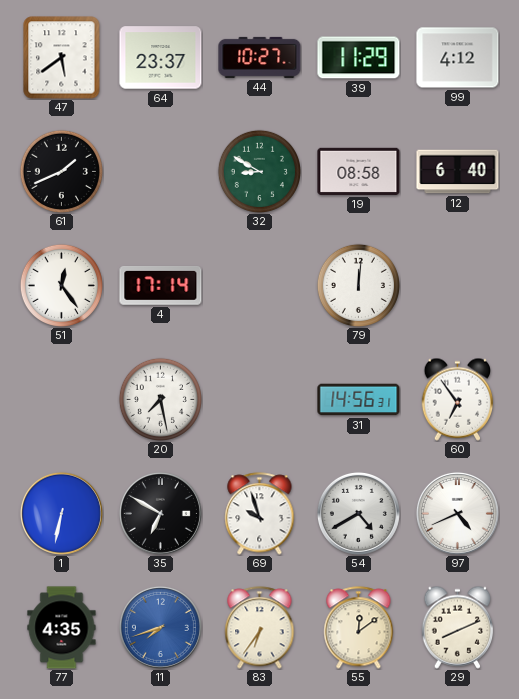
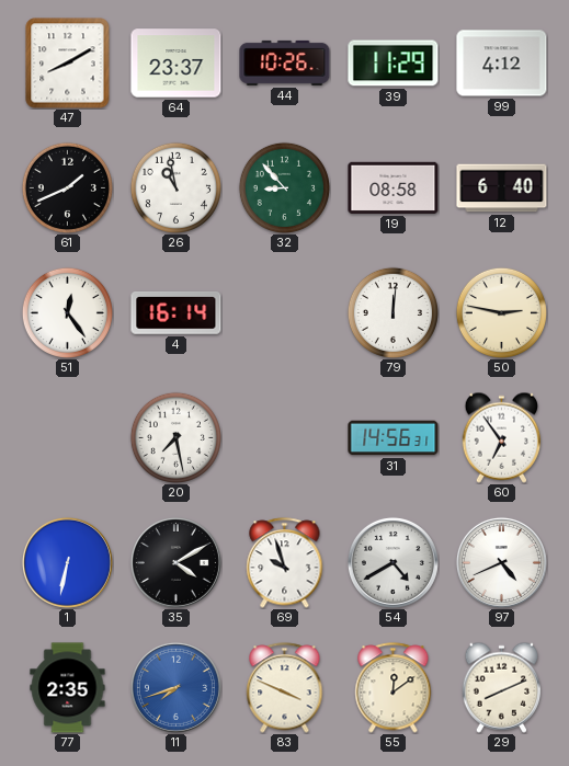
47: 5:39 -> 8:10
44: 10:27 -> 10:26
26: none -> 10:58
32: 8:50 -> 8:53
4: 17:14 -> 16:14
50: none -> 2:47
35: 6:50 -> 4:10
77: 4:35 -> 2:35
83: 6:36 -> 3:49
